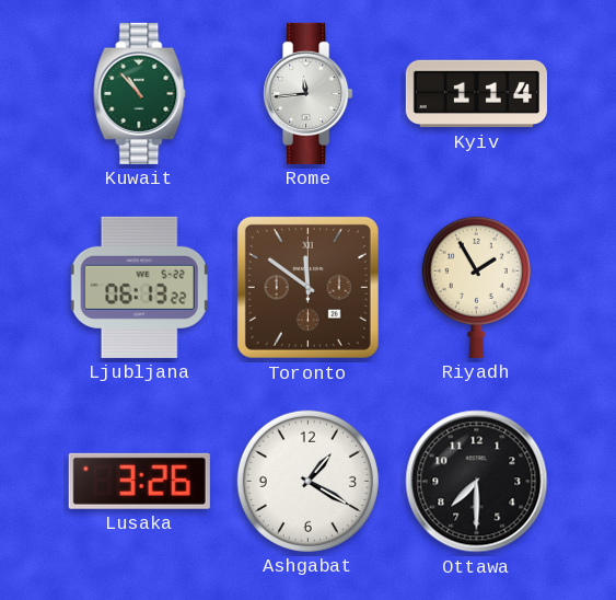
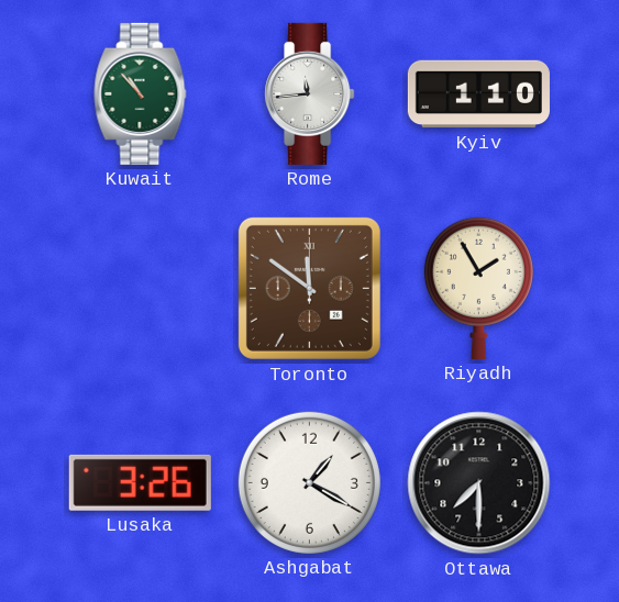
Kyiv: 1:14 -> 1:10
Ljubljana: 06:13 -> none
